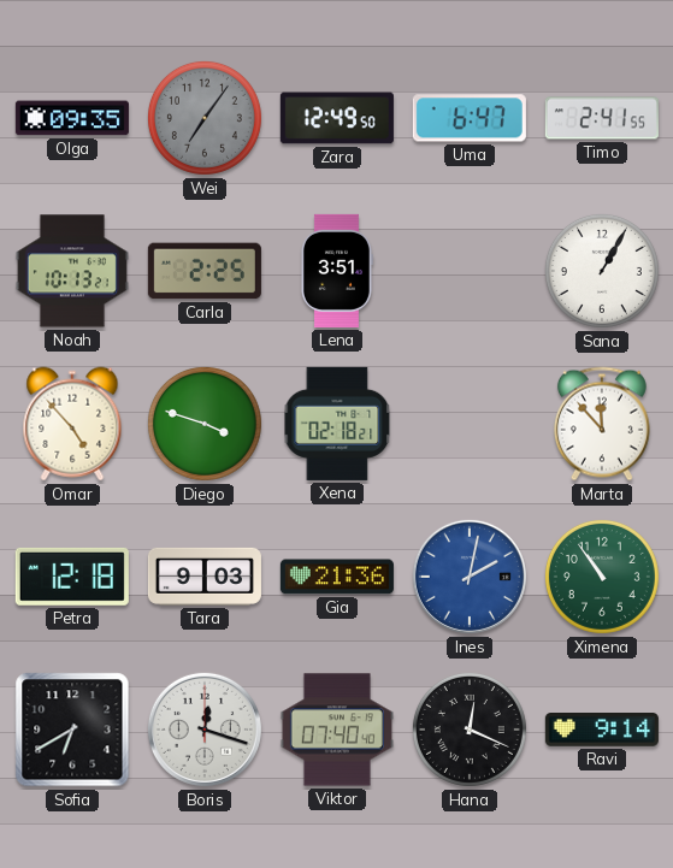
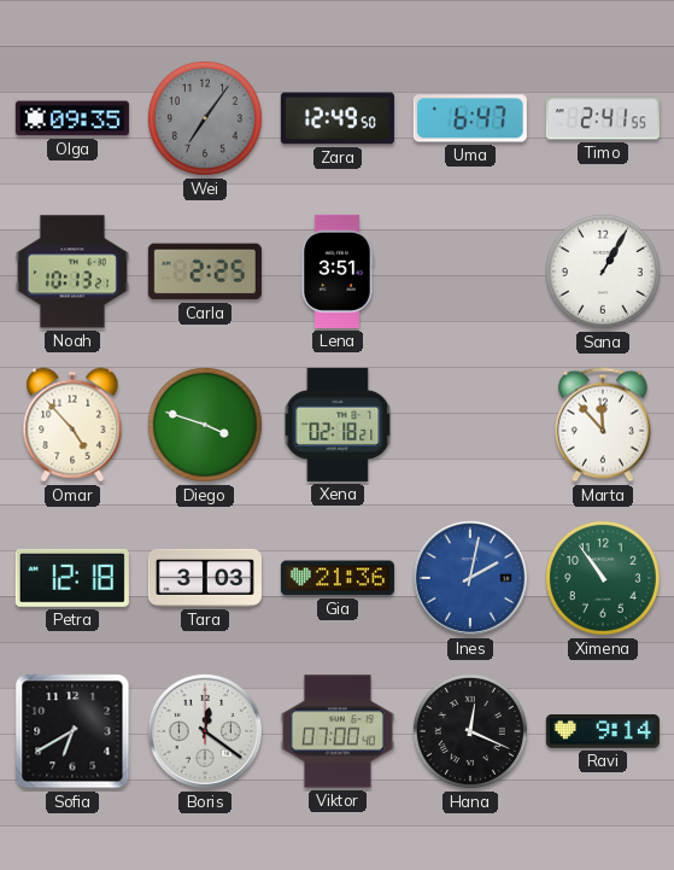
Tara: 9:03 -> 3:03
Boris: 12:18 -> 12:21
Viktor: 07:40 -> 07:00
